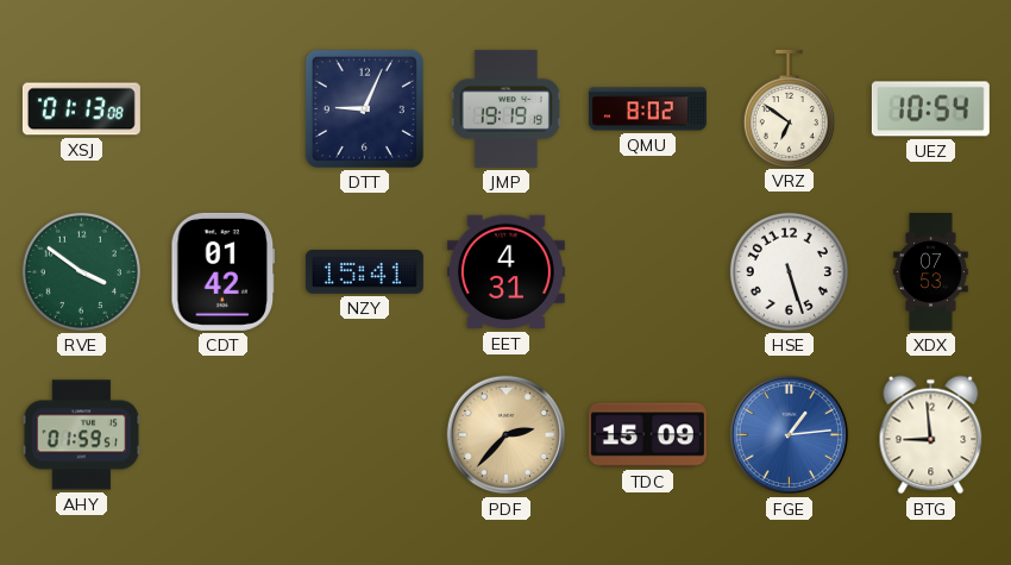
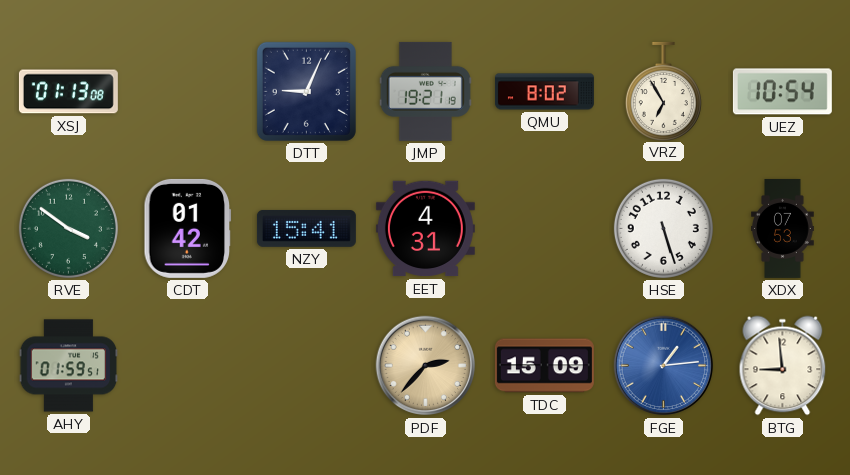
JMP: 19:19 -> 19:21
VRZ: 6:51 -> 6:55
